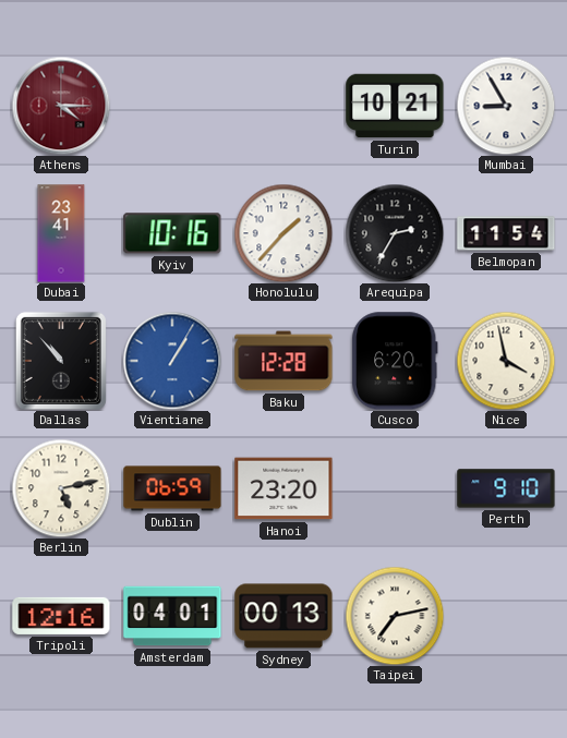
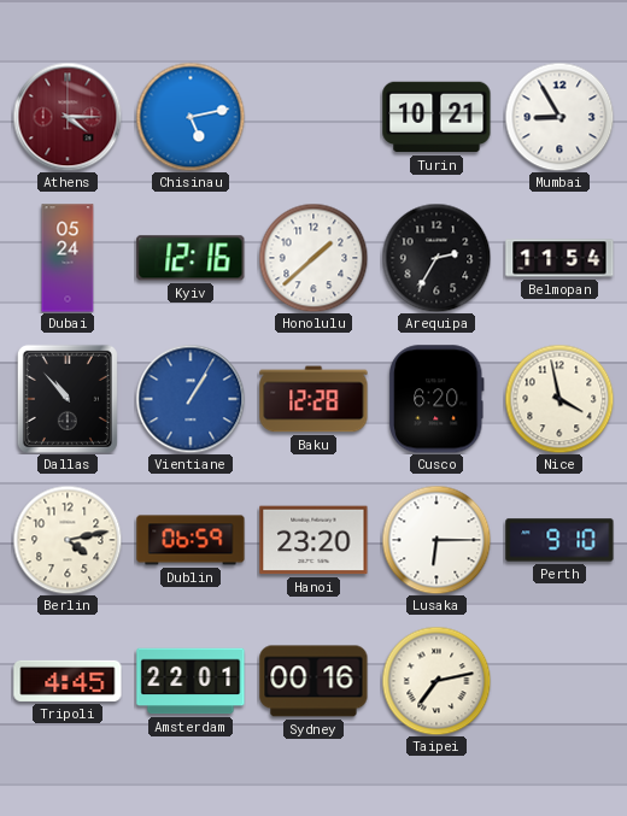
Chisinau: none -> 5:13
Dubai: 23:41 -> 05:24
Kyiv: 10:16 -> 12:16
Honolulu: 1:37 -> 1:38
Berlin: 5:13 -> 4:13
Lusaka: none -> 6:15
Tripoli: 12:16 -> 4:45
Amsterdam: 04:01 -> 22:01
Sydney: 00:13 -> 00:16
